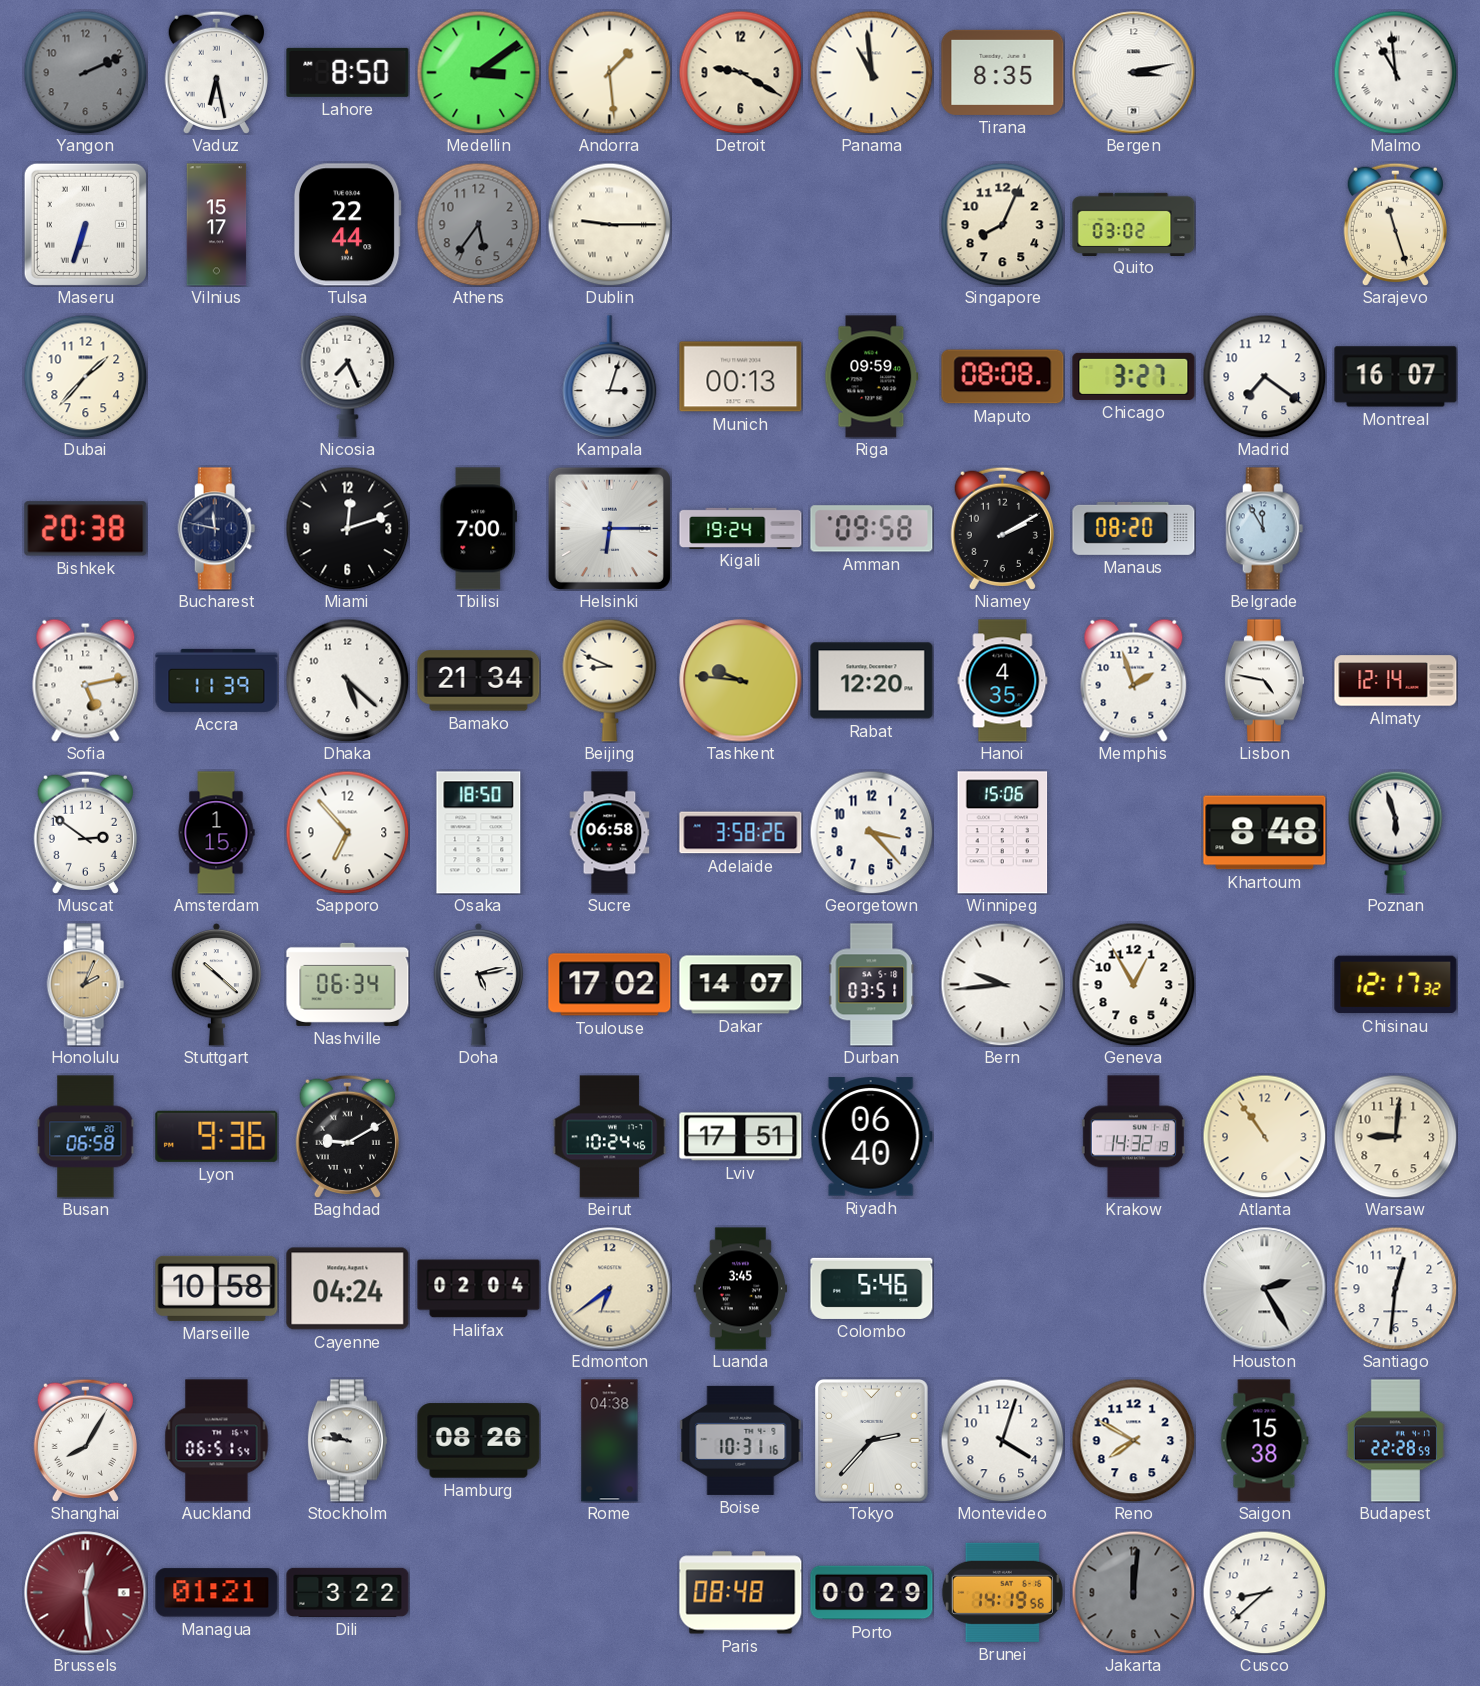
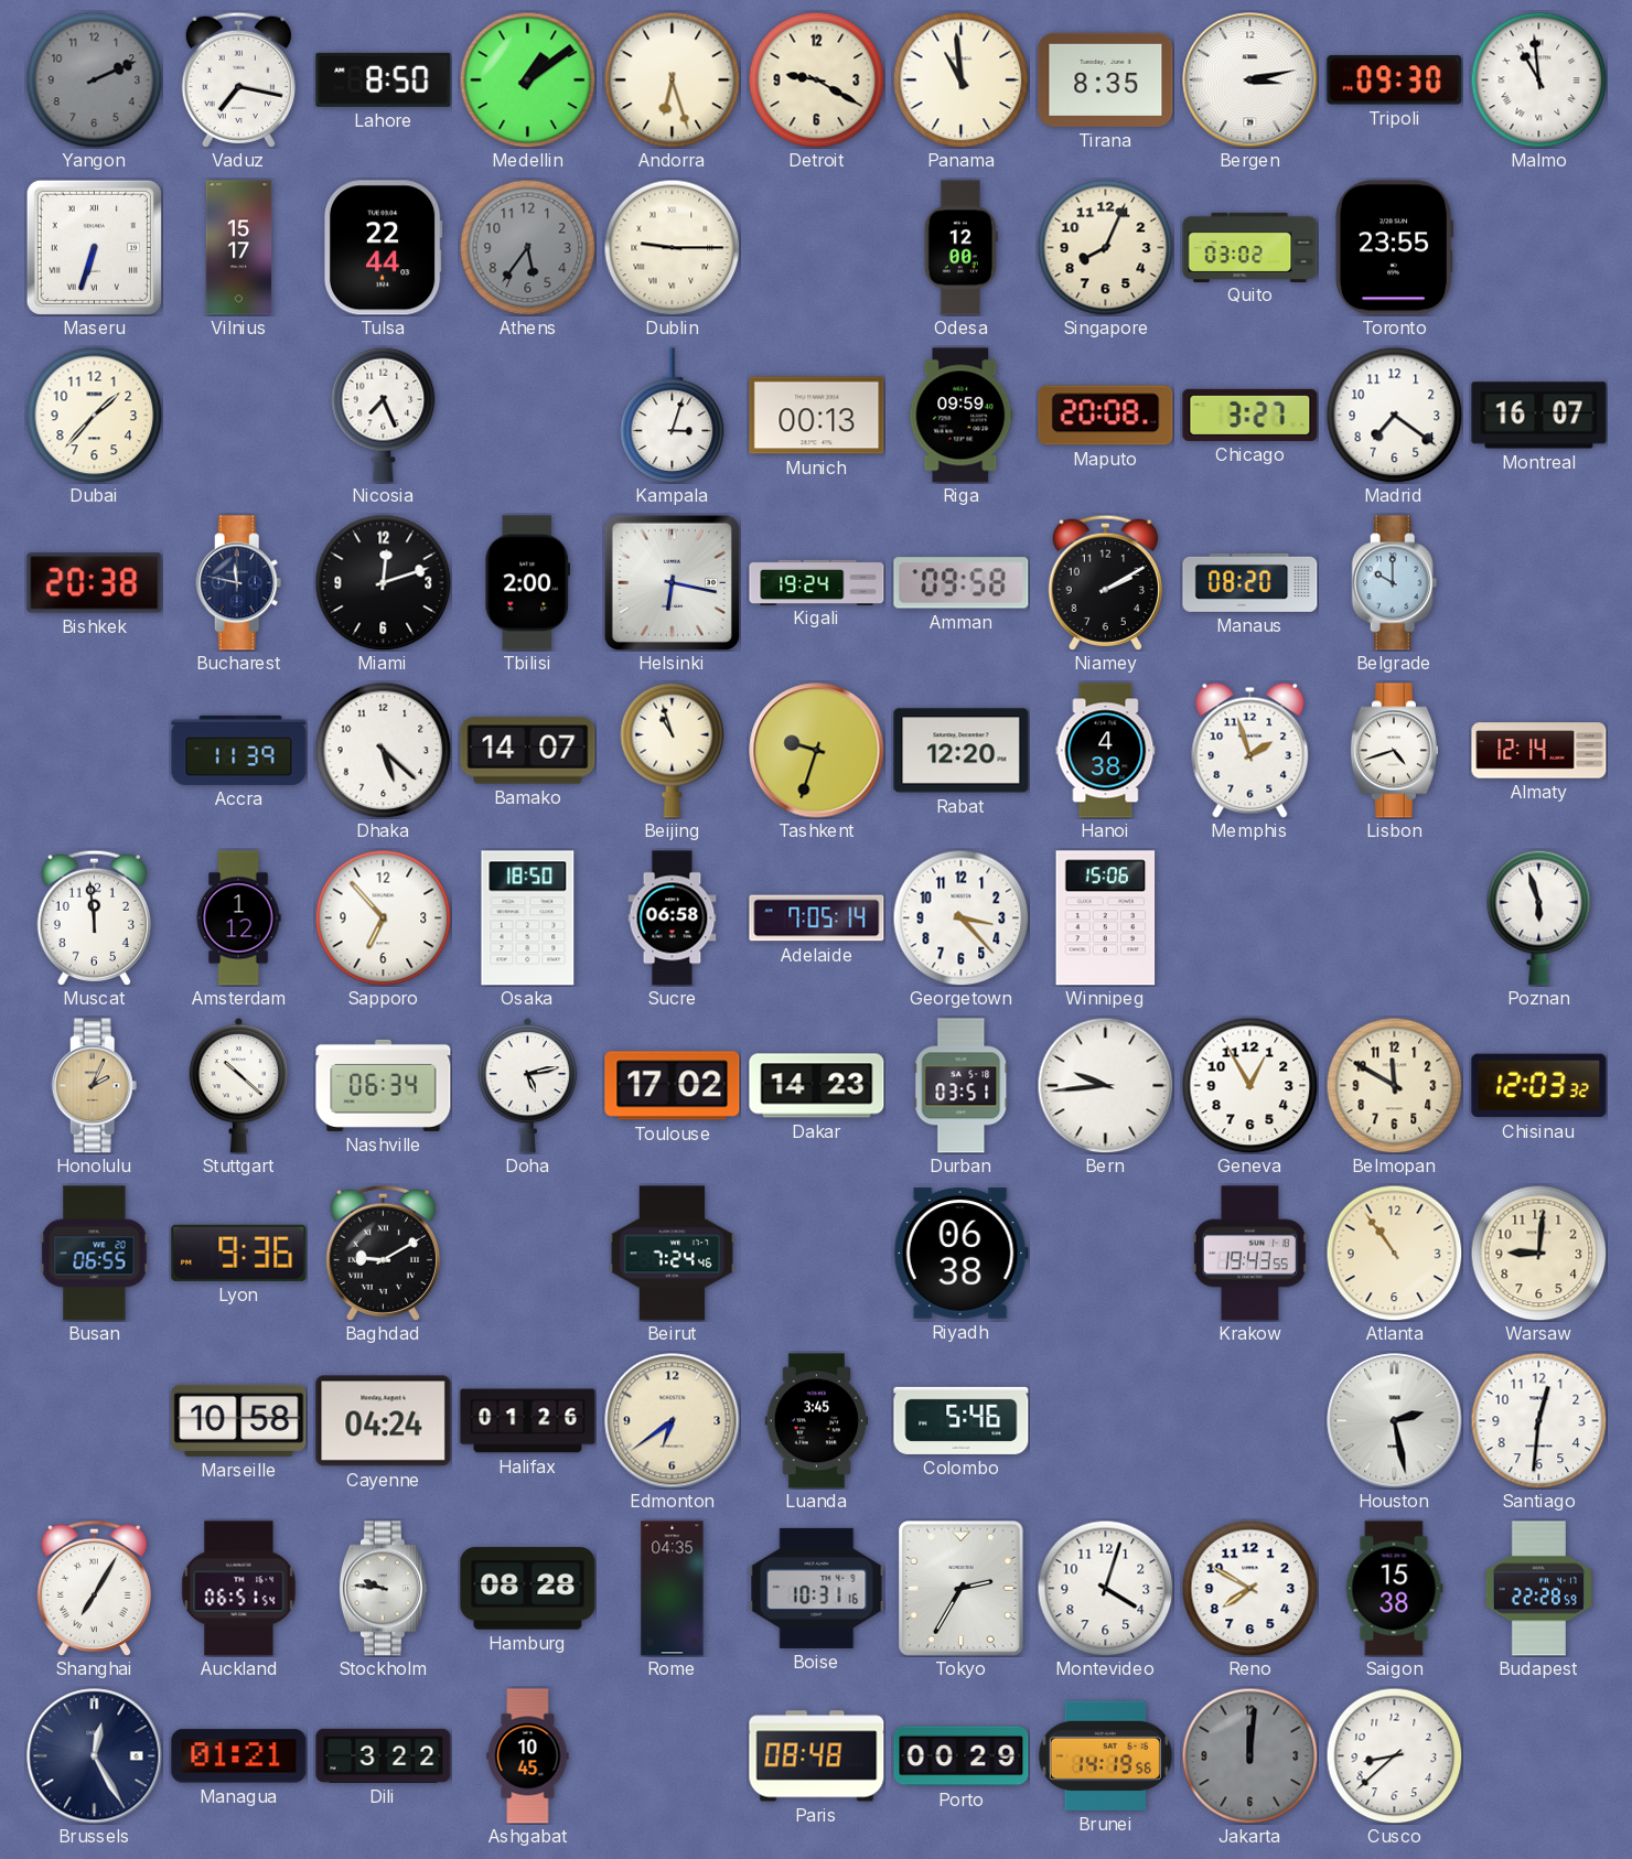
Vaduz: 6:28 -> 7:17
Medellin: 3:09 -> 1:09
Andorra: 1:29 -> 6:27
Tripoli: none -> 09:30
Odesa: none -> 12:00
Toronto: none -> 23:55
Sarajevo: 11:27 -> none
Maputo: 08:08 -> 20:08
Tbilisi: 7:00 -> 2:00
Helsinki: 6:15 -> 6:17
Belgrade: 11:55 -> 10:00
Sofia: 5:13 -> none
Bamako: 21:34 -> 14:07
Beijing: 8:49 -> 10:57
Tashkent: 9:46 -> 9:33
Hanoi: 4:35 -> 4:38
Lisbon: 4:47 -> 4:42
Muscat: 2:51 -> 11:59
Amsterdam: 1:15 -> 1:12
Adelaide: 3:58 -> 7:05
Khartoum: 8:48 -> none
Dakar: 14:07 -> 14:23
Belmopan: none -> 11:50
Chisinau: 12:17 -> 12:03
Busan: 06:58 -> 06:55
Beirut: 10:24 -> 7:24
Lviv: 17:51 -> none
Riyadh: 06:40 -> 06:38
Krakow: 14:32 -> 19:43
Halifax: 02:04 -> 01:26
Houston: 2:25 -> 2:28
Shanghai: 8:05 -> 7:05
Hamburg: 08:26 -> 08:28
Rome: 04:38 -> 04:35
Tokyo: 2:37 -> 2:35
Brussels: 12:29 -> 12:25
Brussels dial: burgundy -> navy
Ashgabat: none -> 10:45
